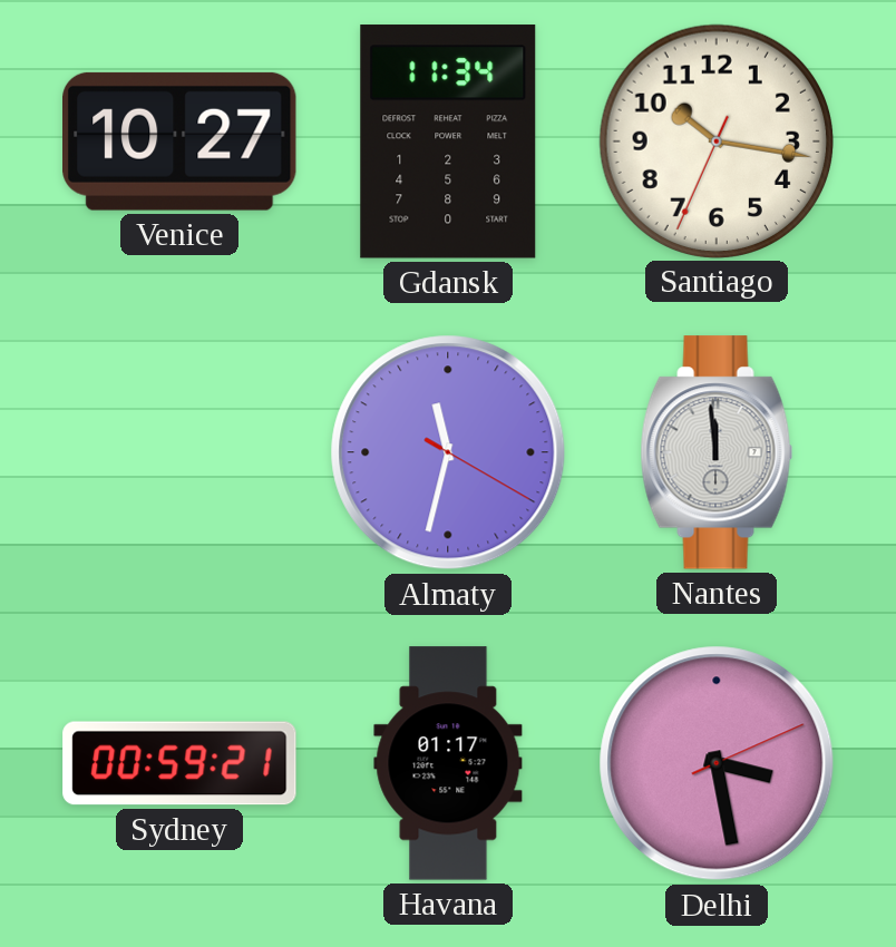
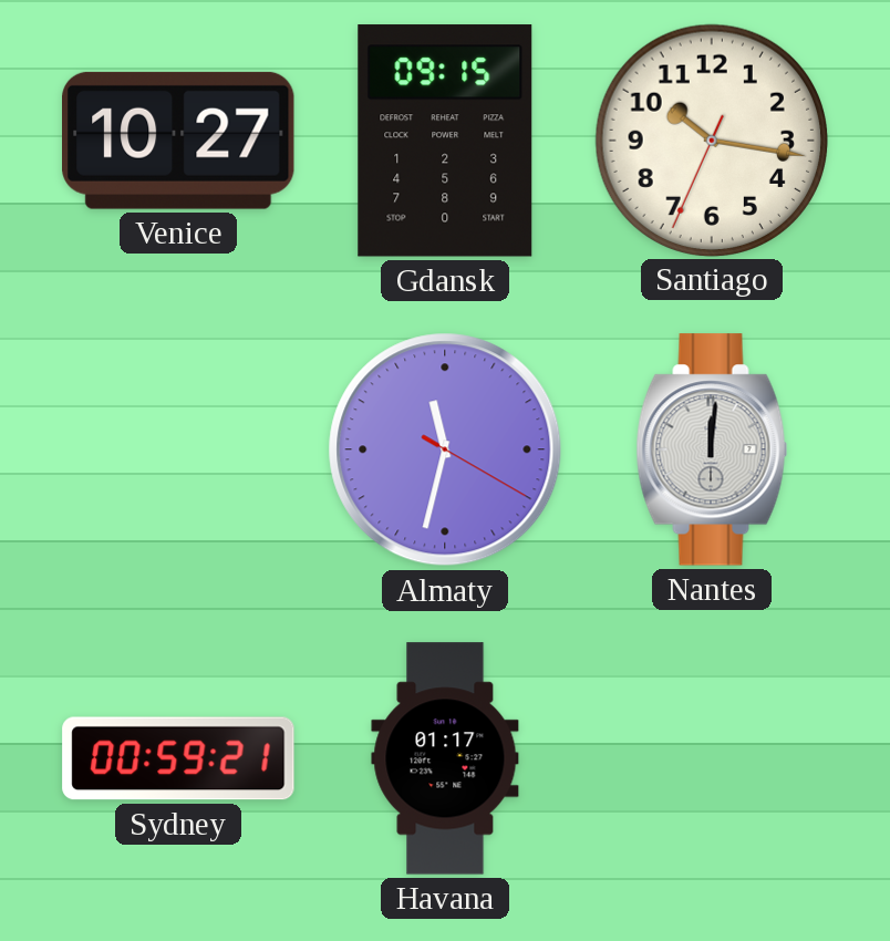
Gdansk: 11:34 -> 09:15
Nantes: 11:59 -> 12:01
Delhi: 3:28 -> none
